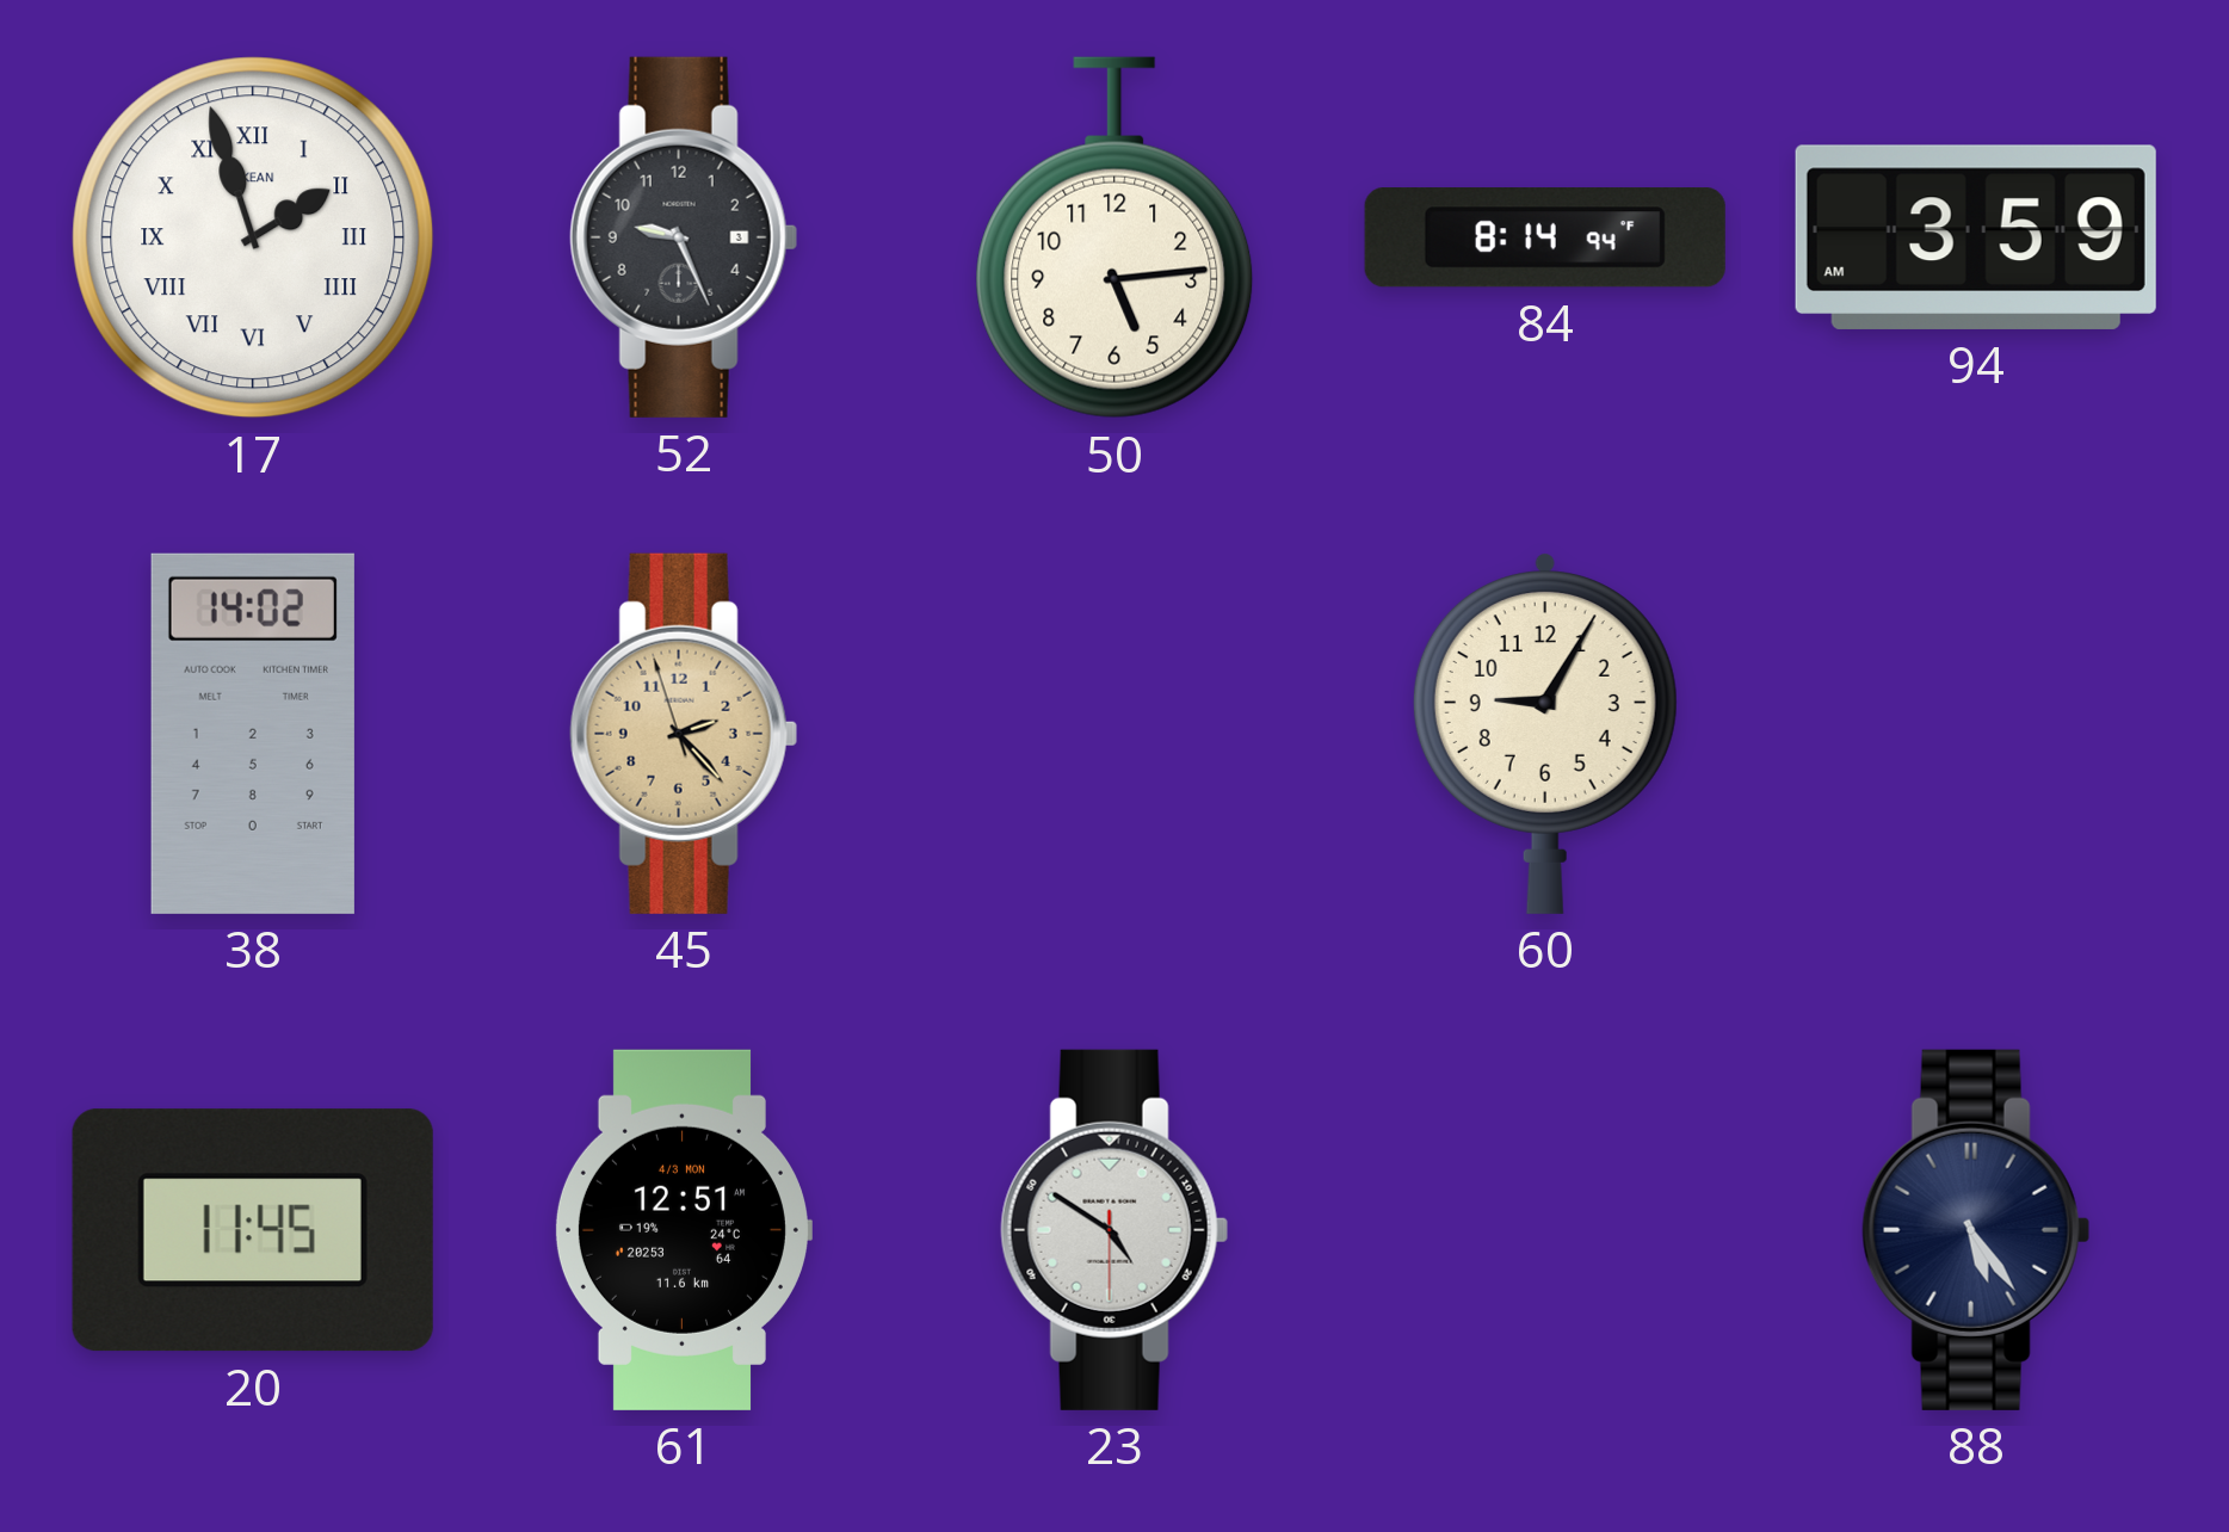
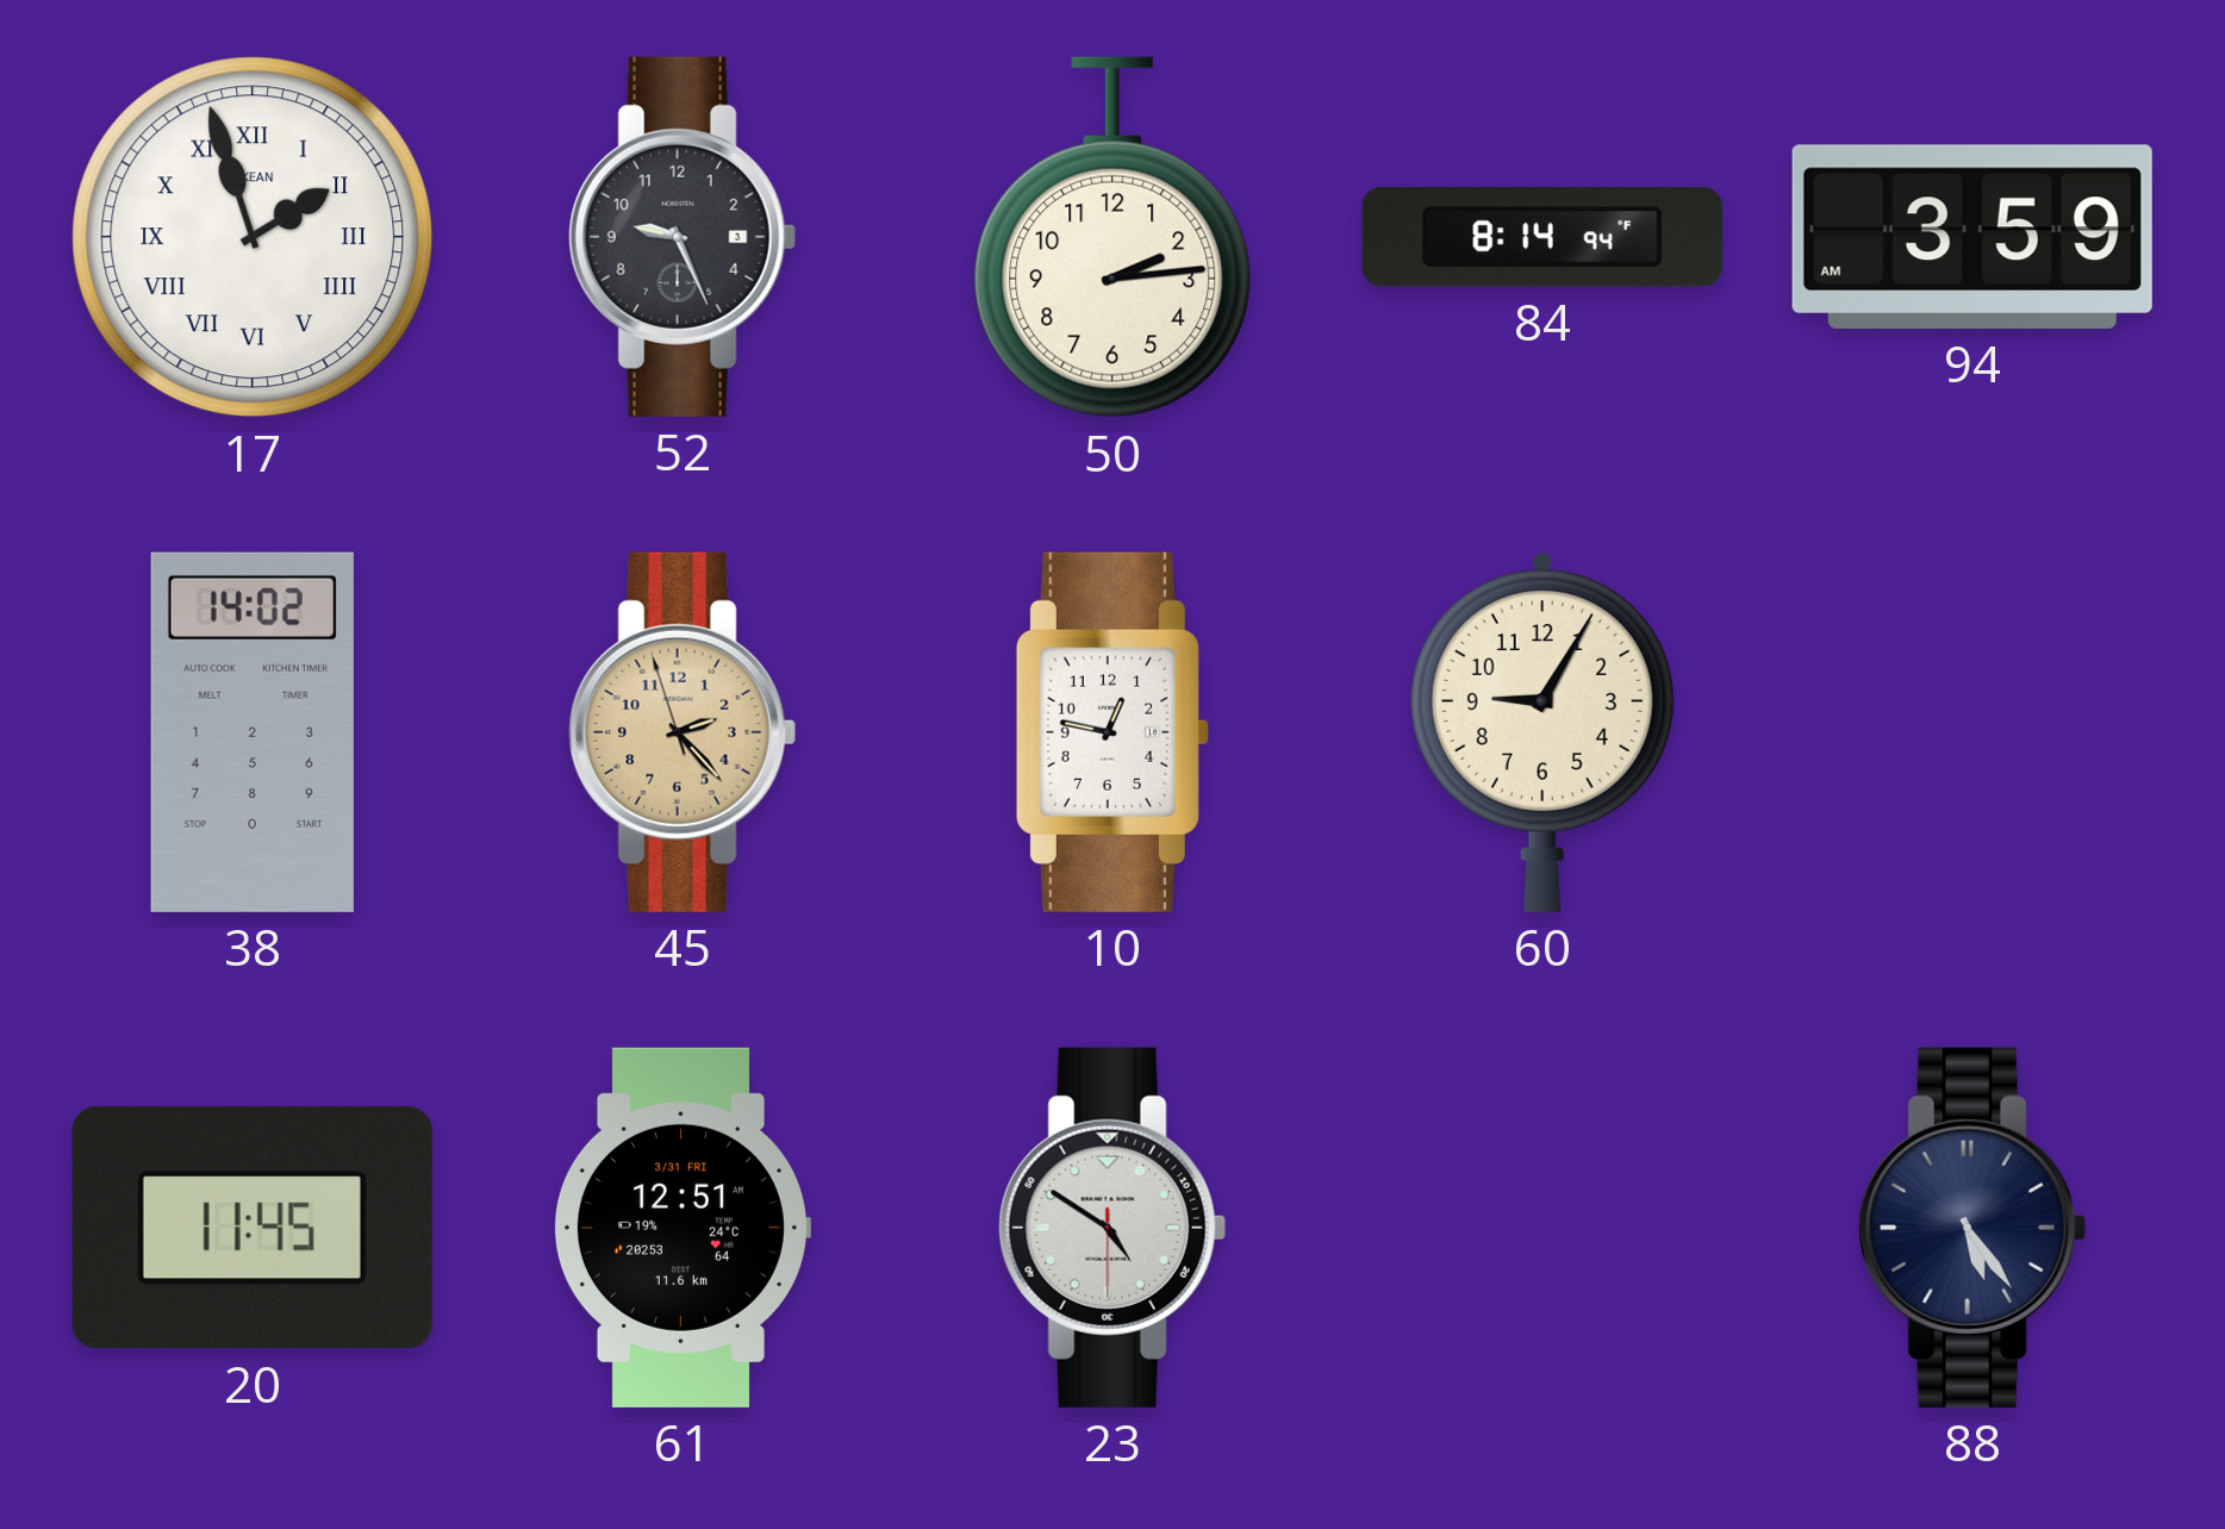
50: 5:14 -> 2:14
10: none -> 12:47
61 date: 4/3 MON -> 3/31 FRI
